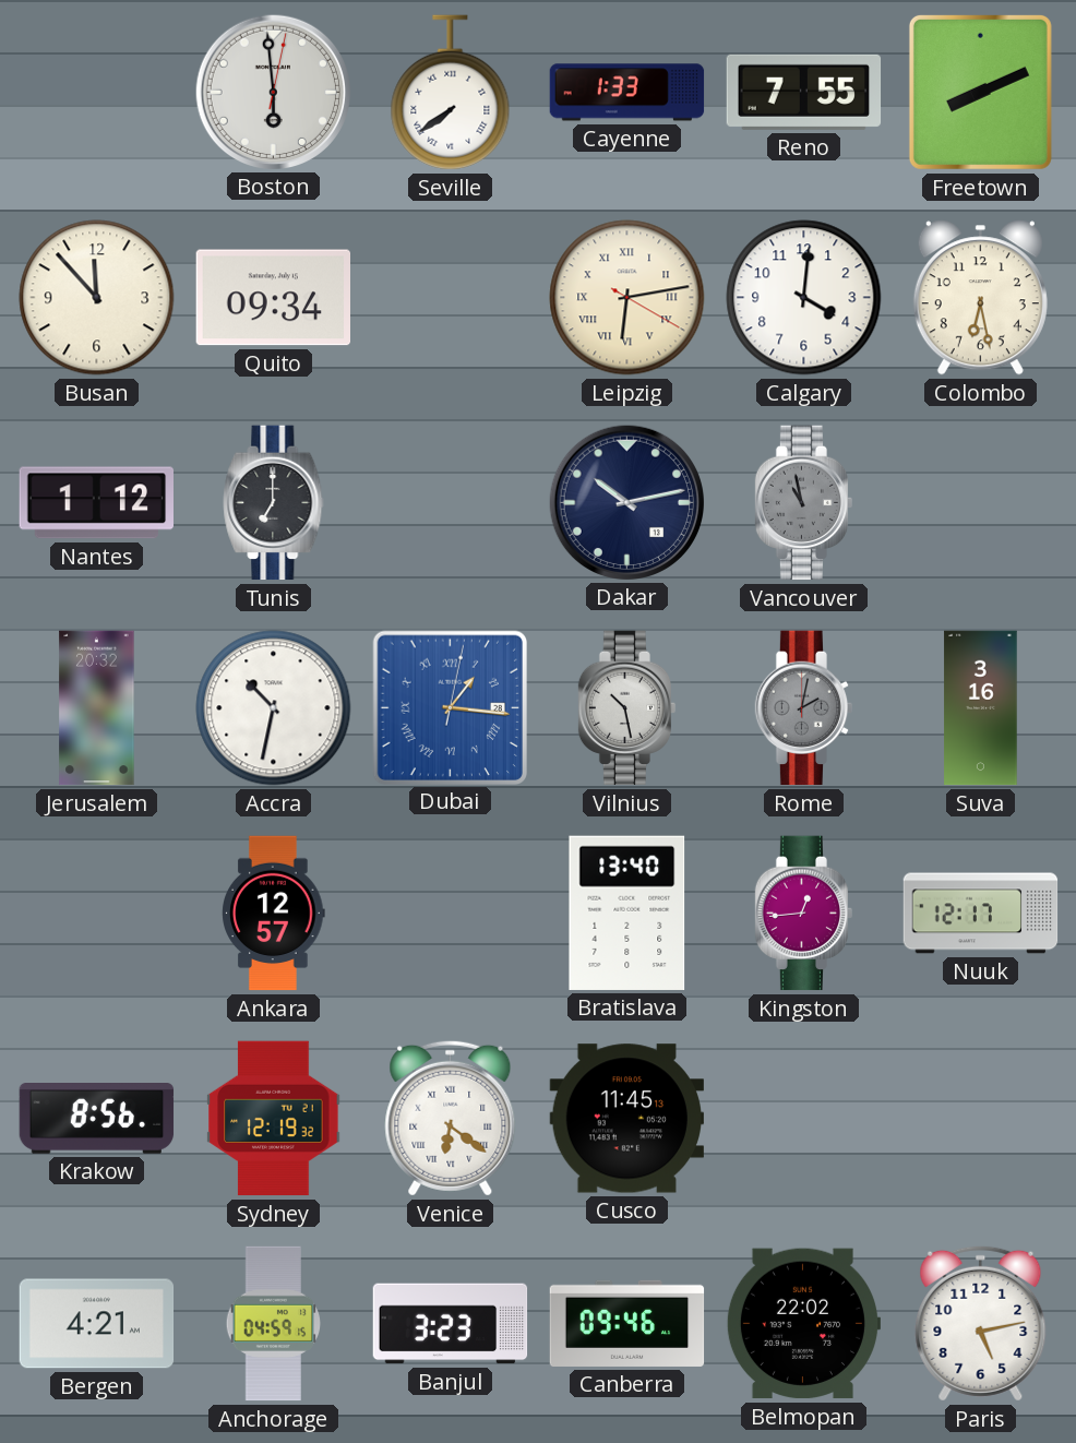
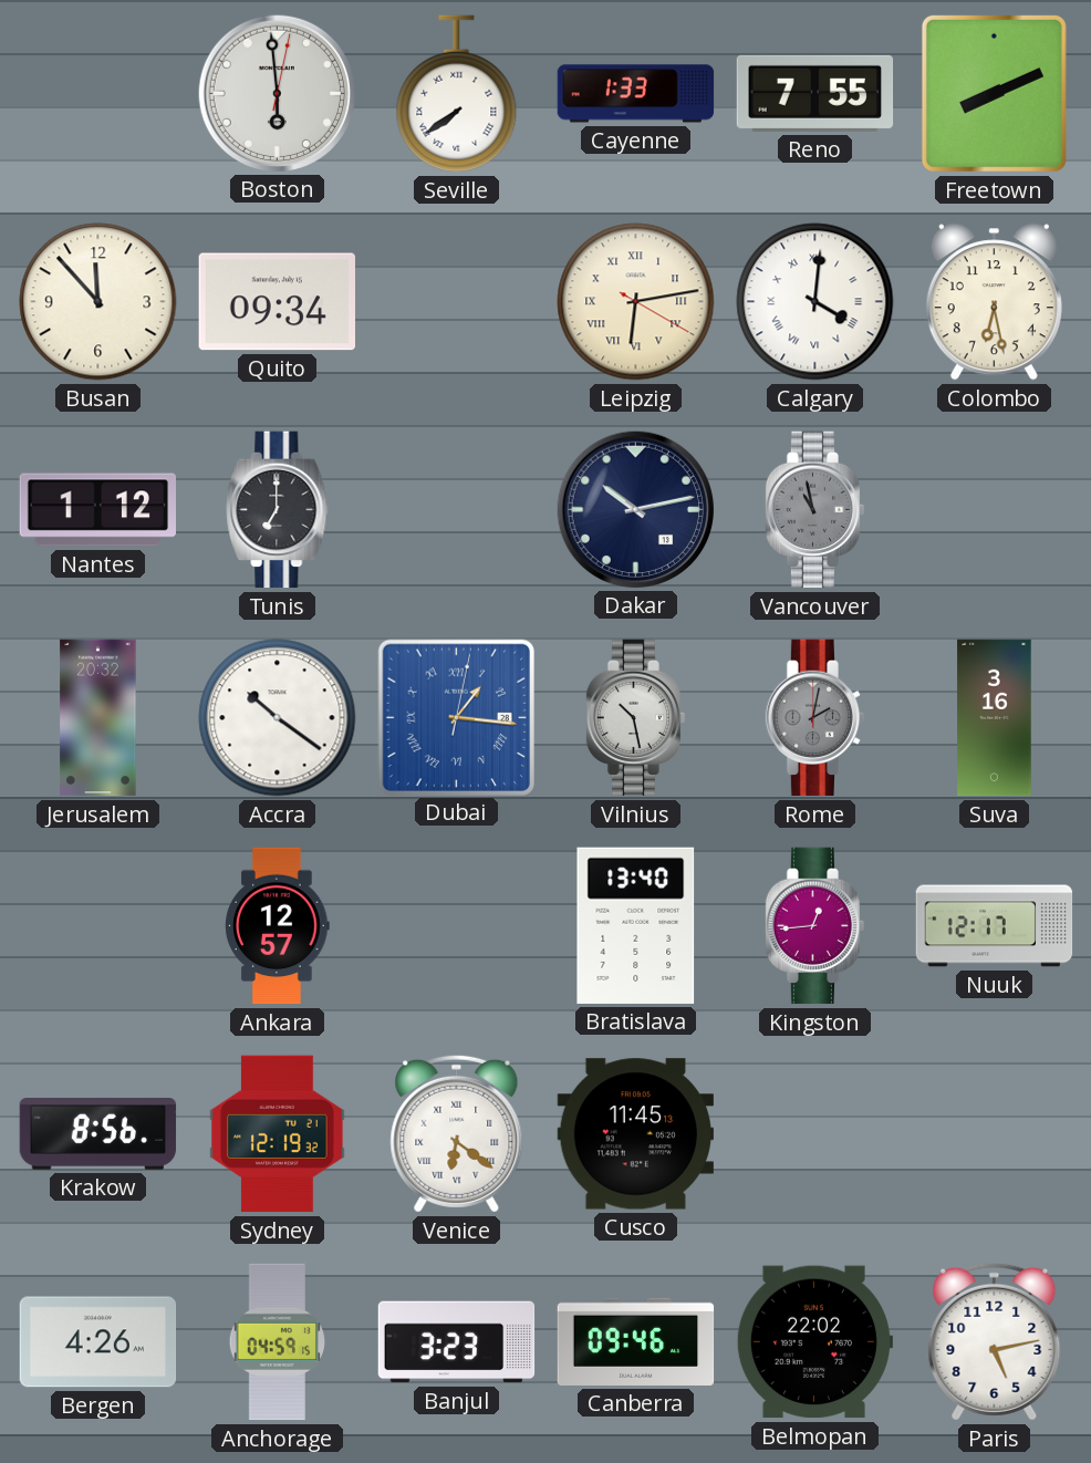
Calgary numerals: Arabic -> Roman
Accra: 10:32 -> 10:21
Bergen: 4:21 -> 4:26
